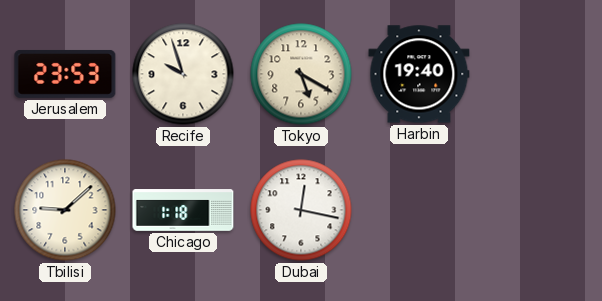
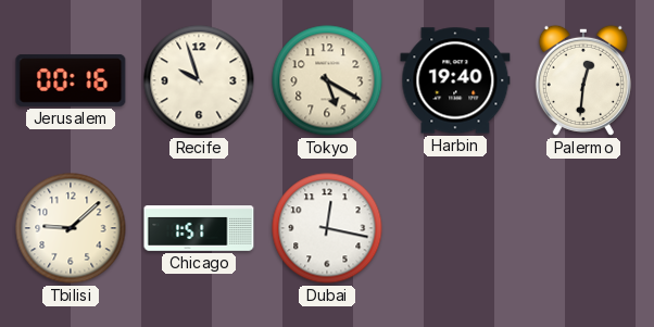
Jerusalem: 23:53 -> 00:16
Palermo: none -> 12:31
Chicago: 1:18 -> 1:51
